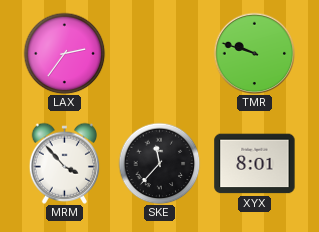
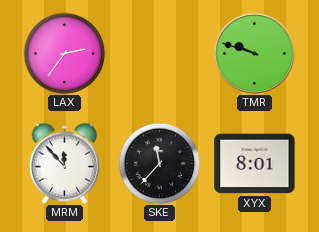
MRM: 3:53 -> 11:53
